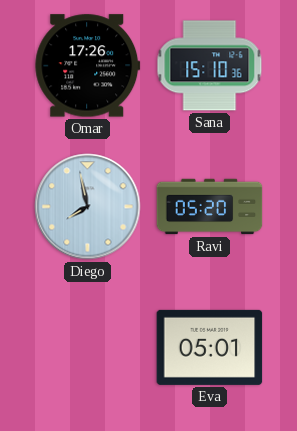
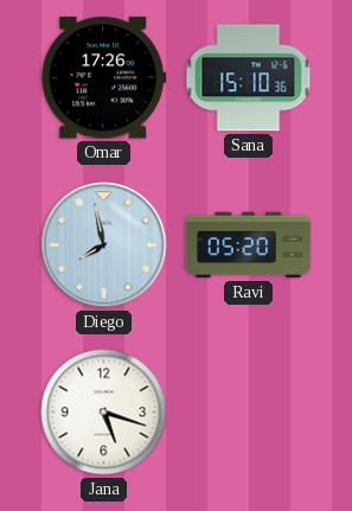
Jana: none -> 5:18
Eva: 05:01 -> none
